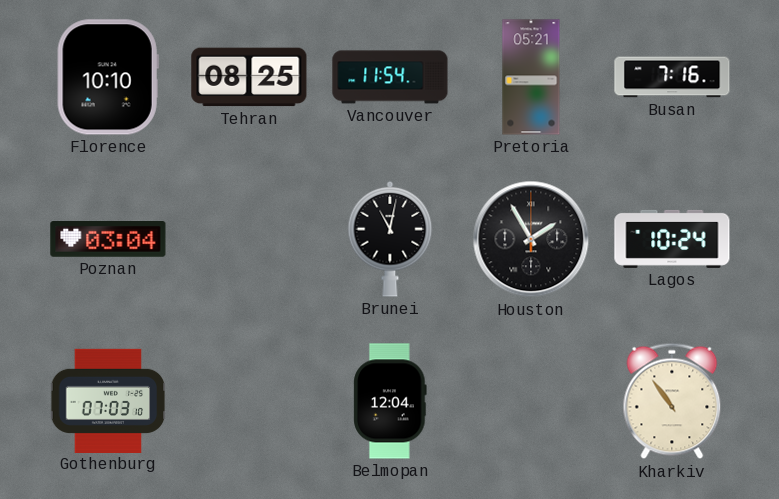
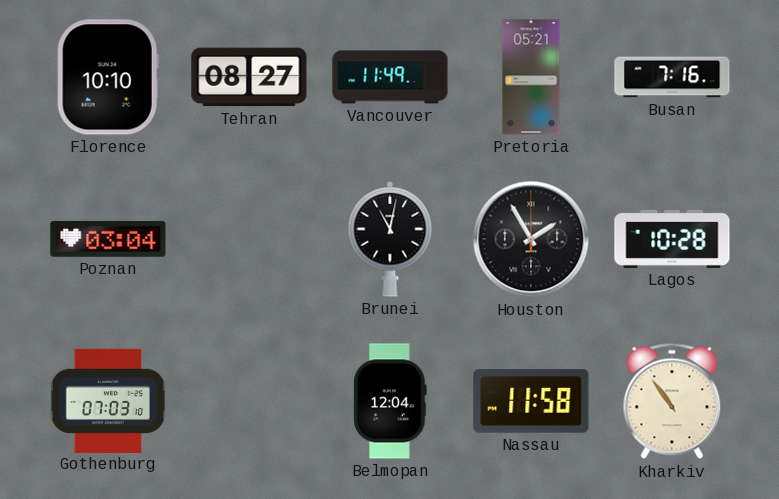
Tehran: 08:25 -> 08:27
Vancouver: 11:54 -> 11:49
Lagos: 10:24 -> 10:28
Nassau: none -> 11:58
